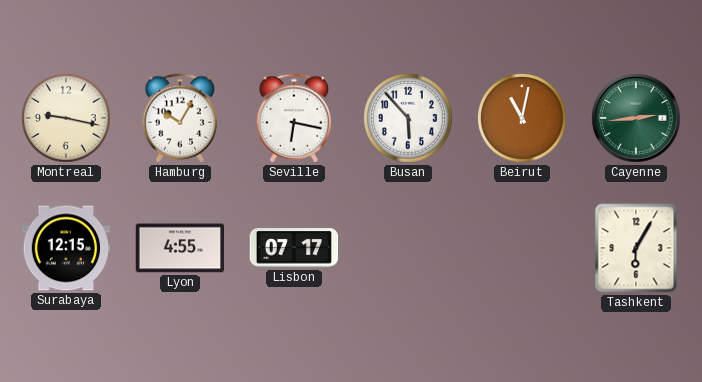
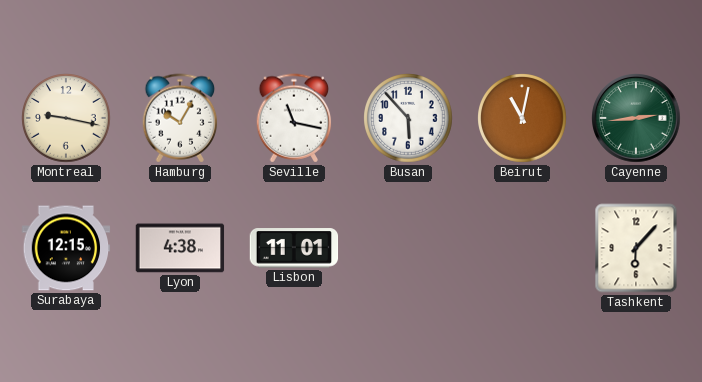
Seville: 6:17 -> 11:17
Lyon: 4:55 -> 4:38
Lisbon: 07:17 -> 11:01
Tashkent: 6:05 -> 6:07
